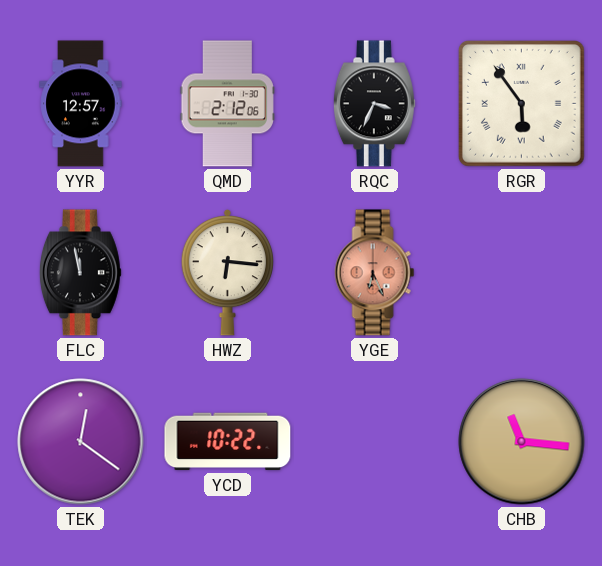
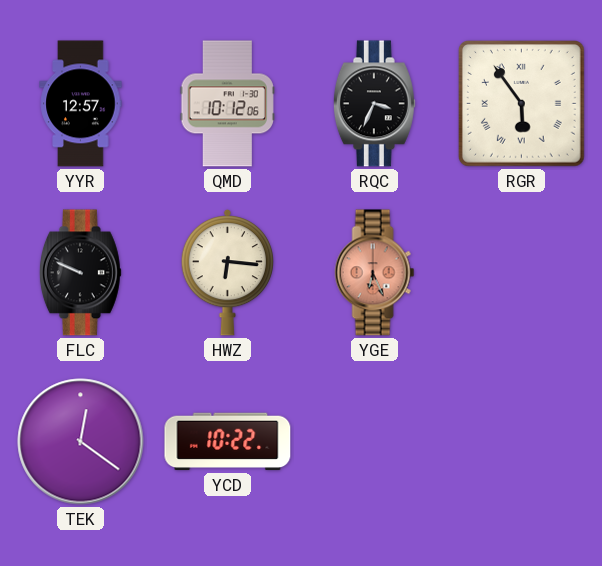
QMD: 2:12 -> 10:12
FLC: 11:58 -> 9:49
CHB: 11:16 -> none
